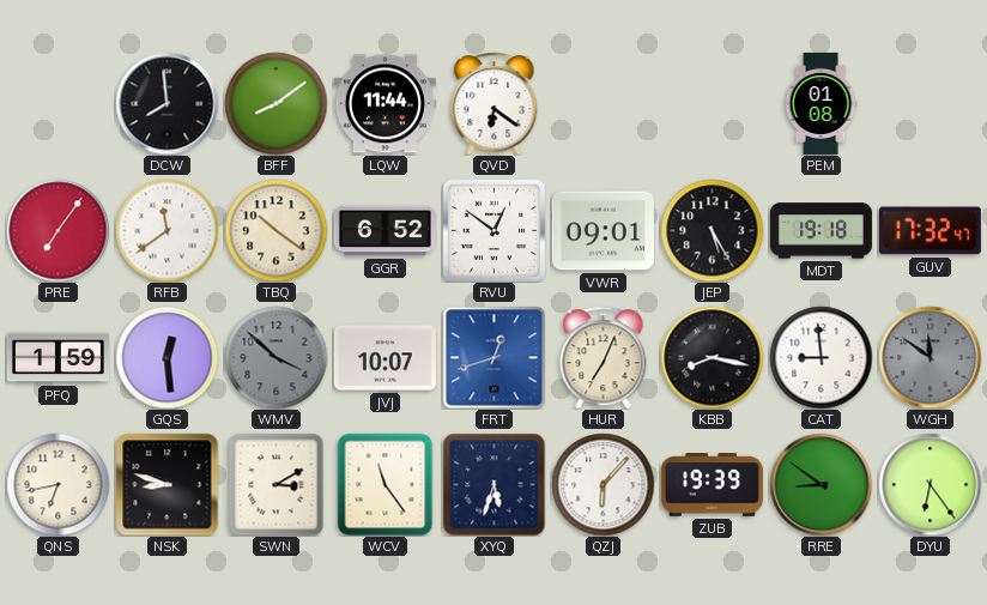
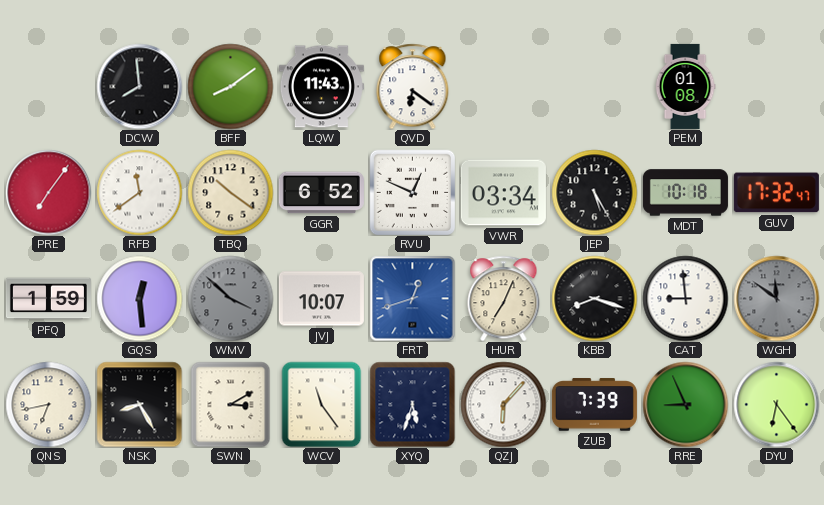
LQW: 11:44 -> 11:43
RVU: 12:51 -> 12:49
VWR: 09:01 -> 03:34
MDT: 19:18 -> 10:18
KBB: 8:17 -> 8:18
NSK: 8:48 -> 8:25
ZUB: 19:39 -> 7:39
RRE: 8:51 -> 8:56
